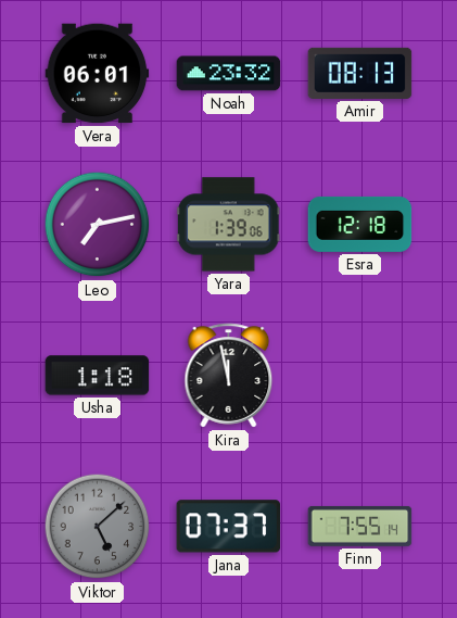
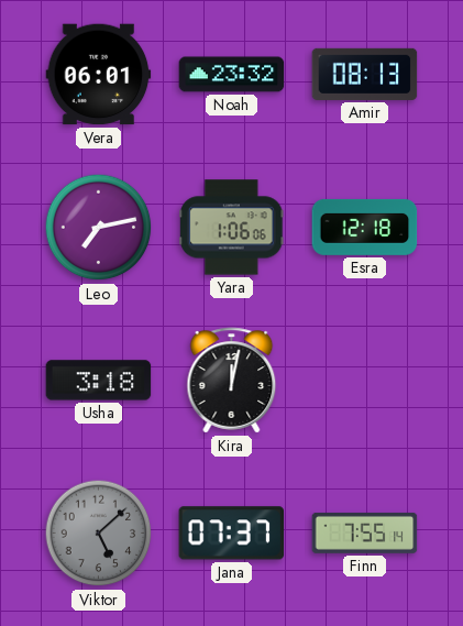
Yara: 1:39 -> 1:06
Usha: 1:18 -> 3:18
Kira: 11:58 -> 12:02
